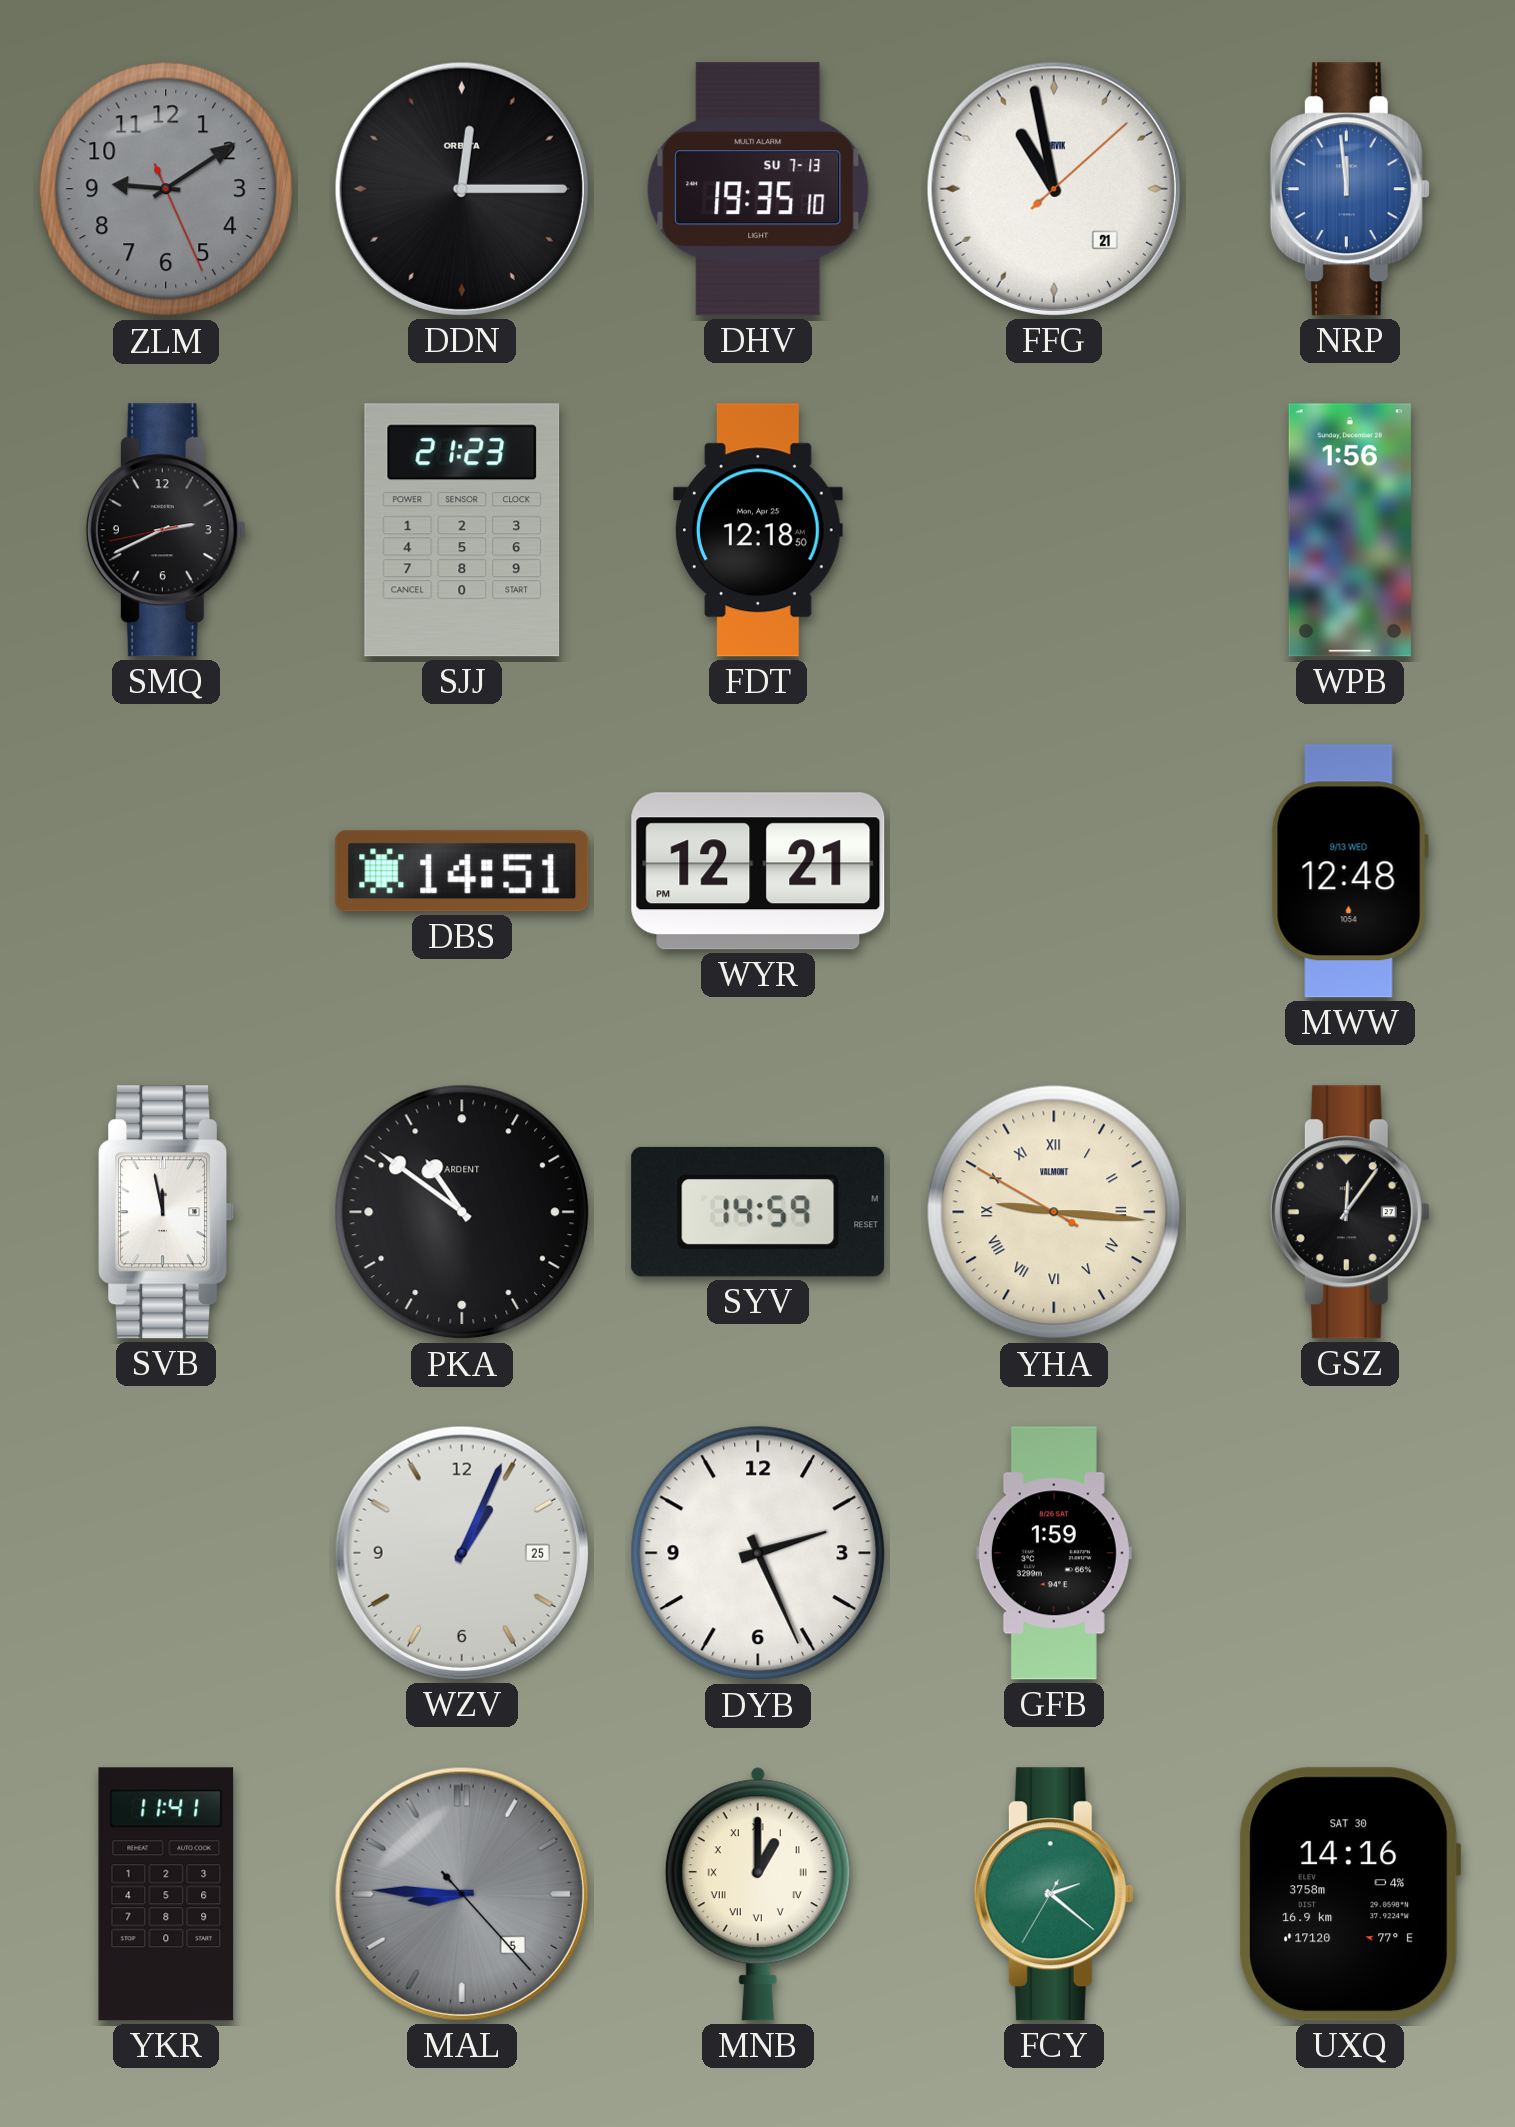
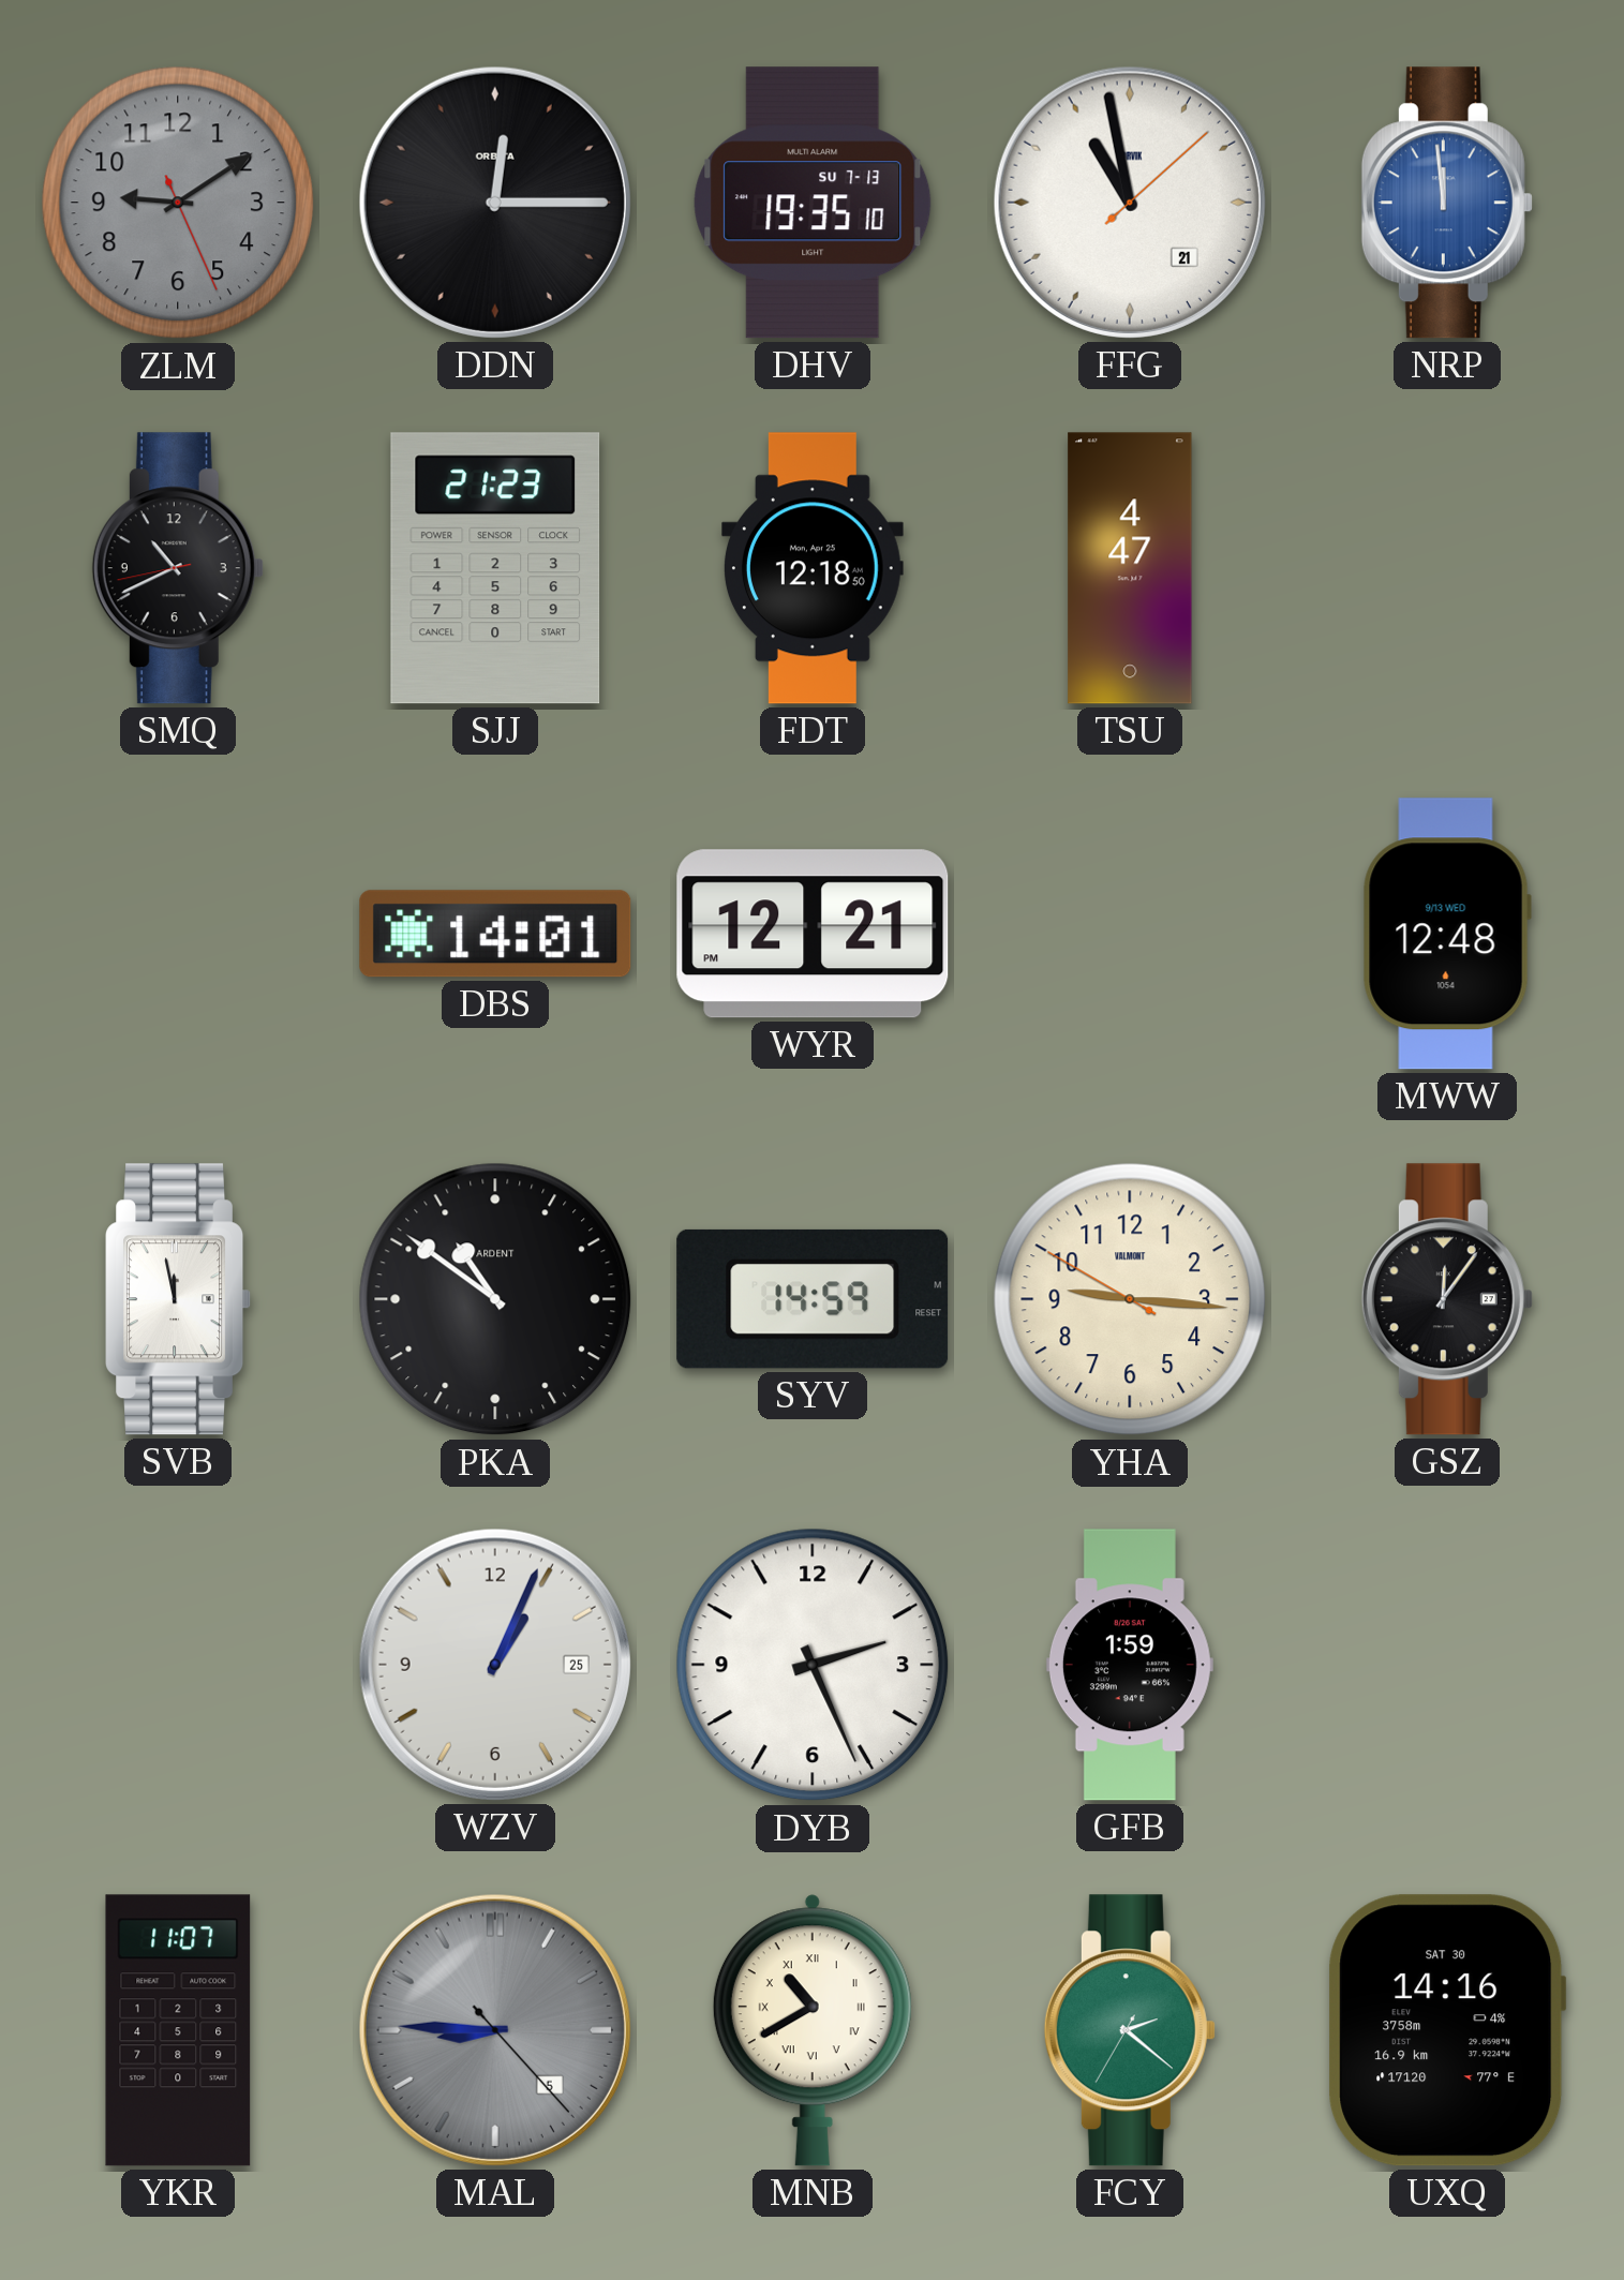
SMQ: 2:40 -> 10:40
TSU: none -> 4:47
WPB: 1:56 -> none
DBS: 14:51 -> 14:01
YHA numerals: Roman -> Arabic
YKR: 11:41 -> 11:07
MNB: 1:00 -> 10:40
